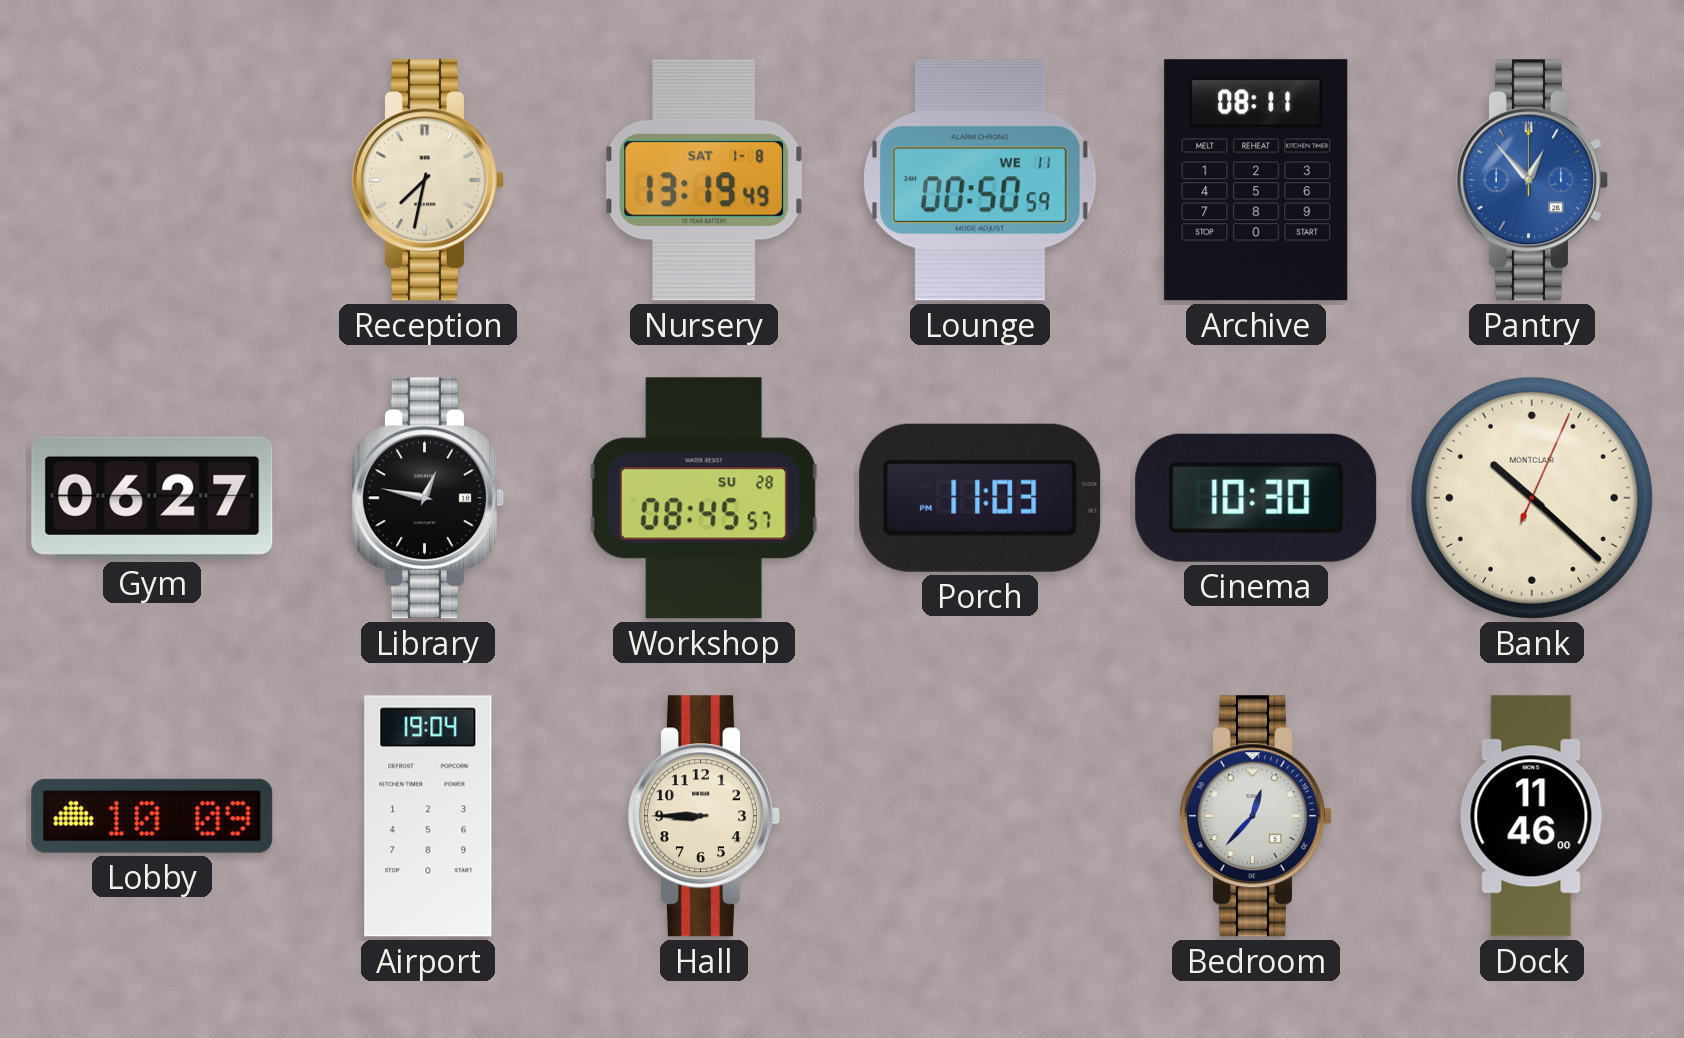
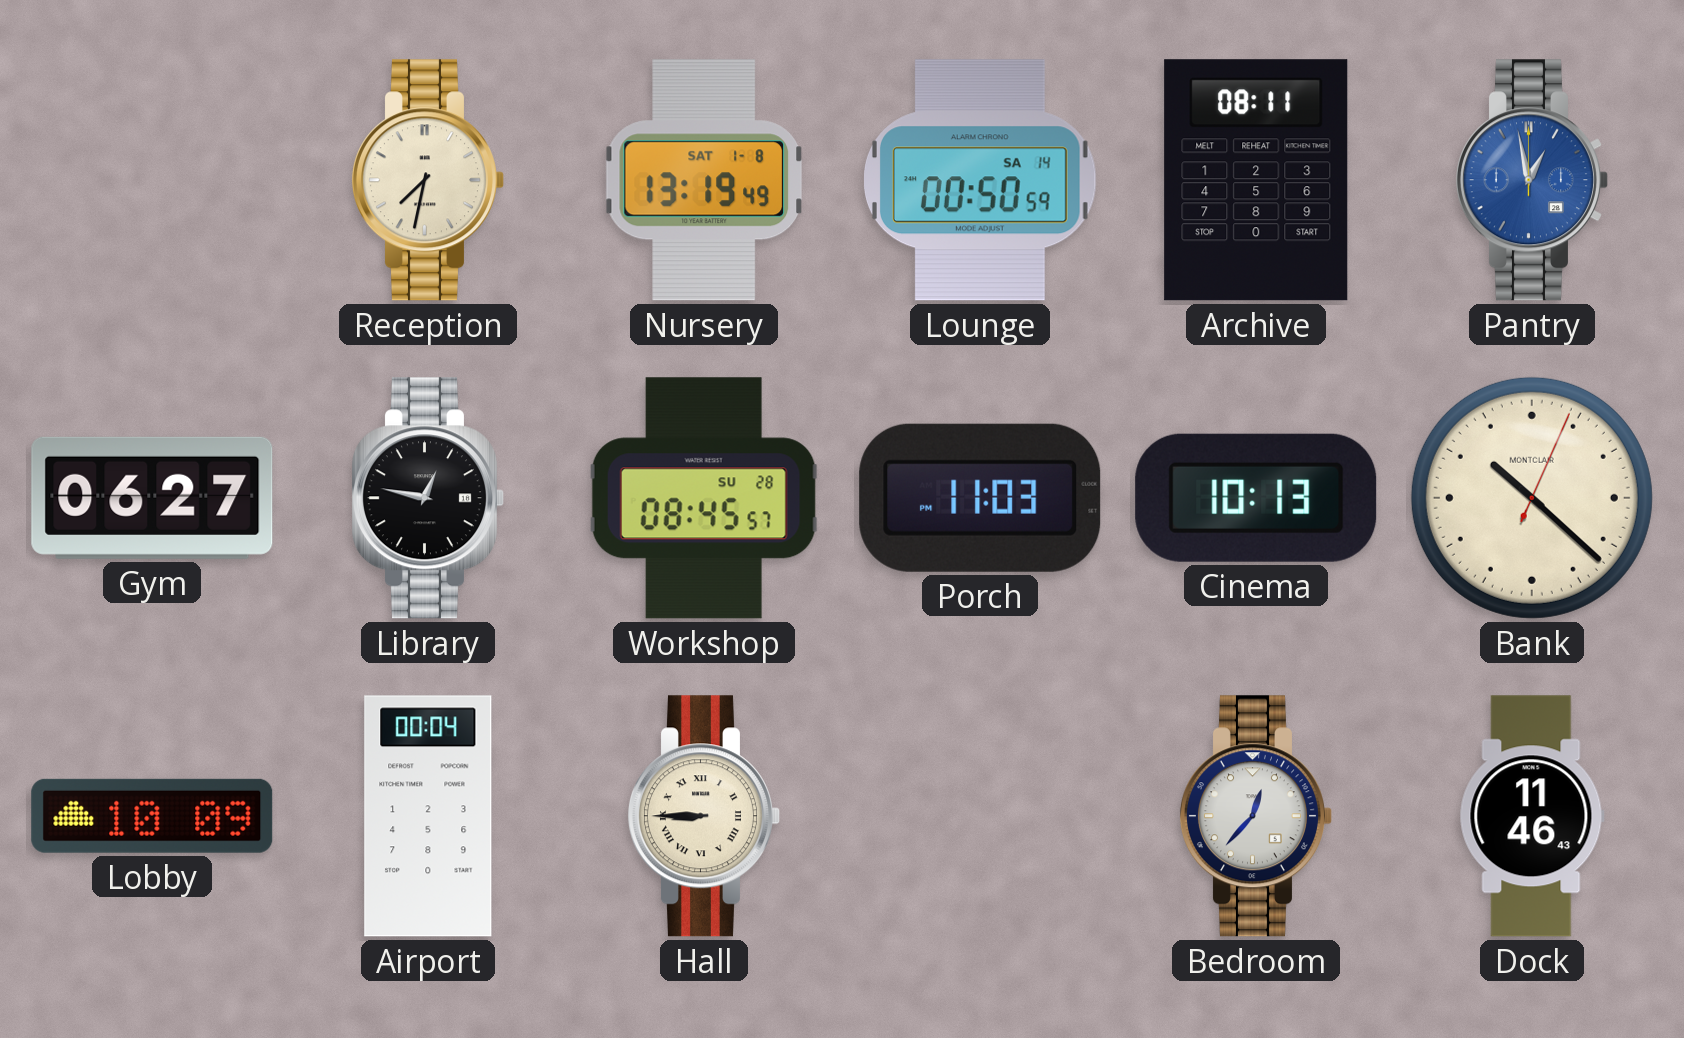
Lounge date: WE 11 -> SA 14
Pantry: 12:53 -> 12:58
Cinema: 10:30 -> 10:13
Airport: 19:04 -> 00:04
Hall numerals: Arabic -> Roman
Dock: 11:46:00 -> 11:46:43
